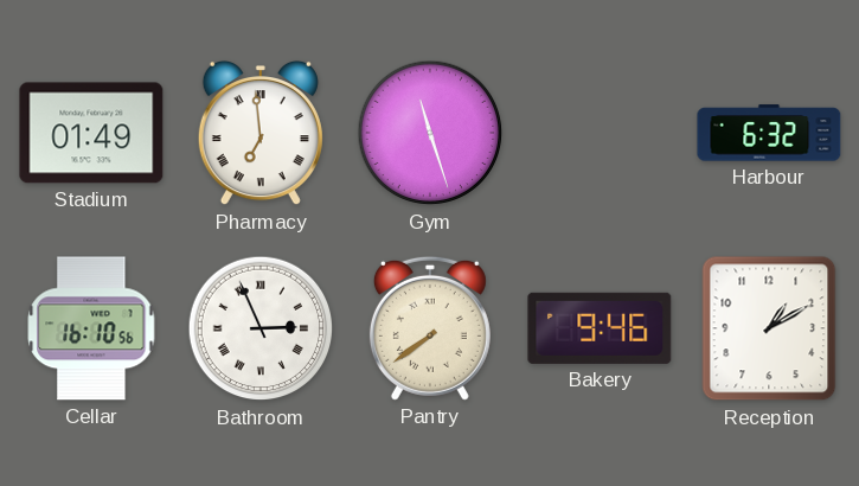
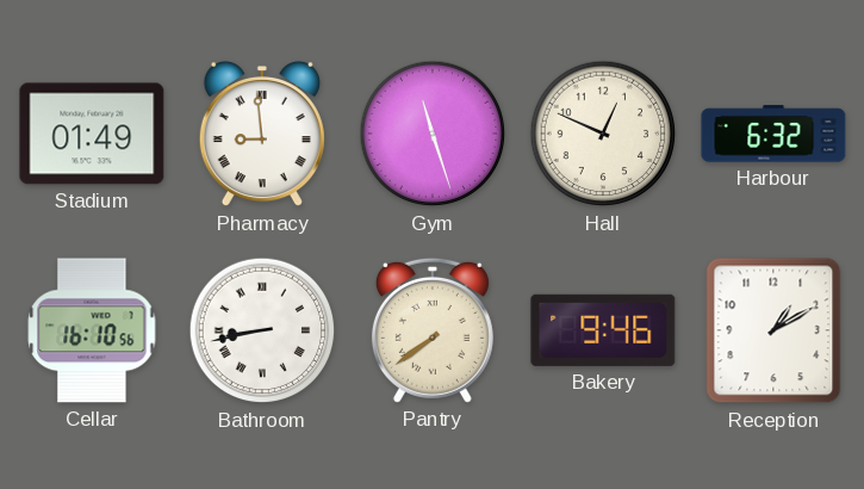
Pharmacy: 6:59 -> 8:59
Hall: none -> 12:49
Bathroom: 2:56 -> 8:43
